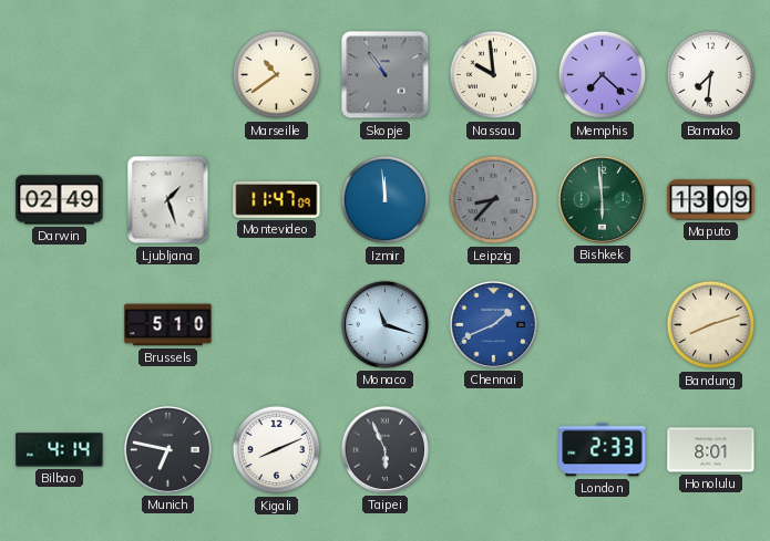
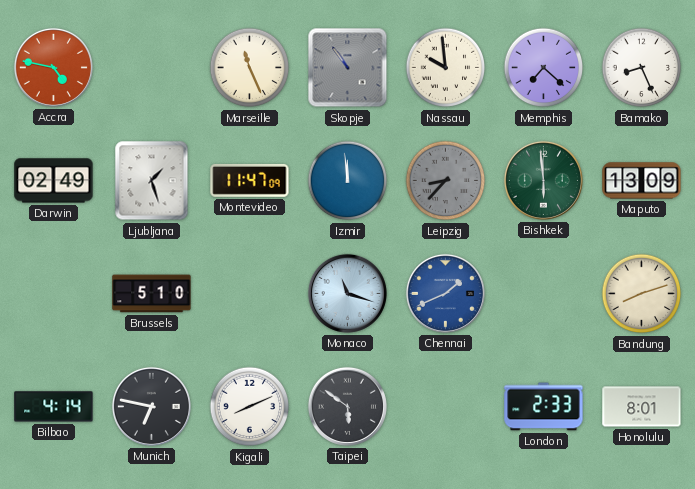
Accra: none -> 4:47
Marseille: 10:39 -> 11:26
Bamako: 7:31 -> 8:26
Taipei: 5:56 -> 5:51
